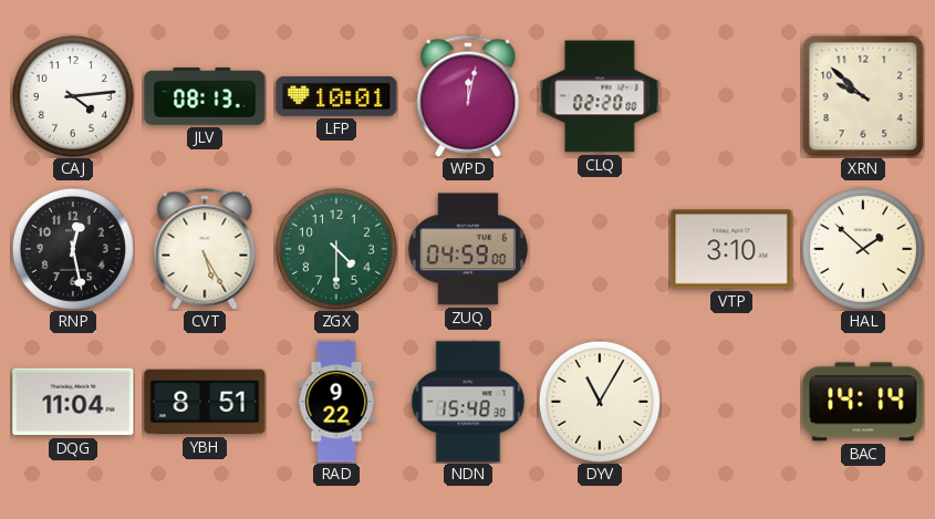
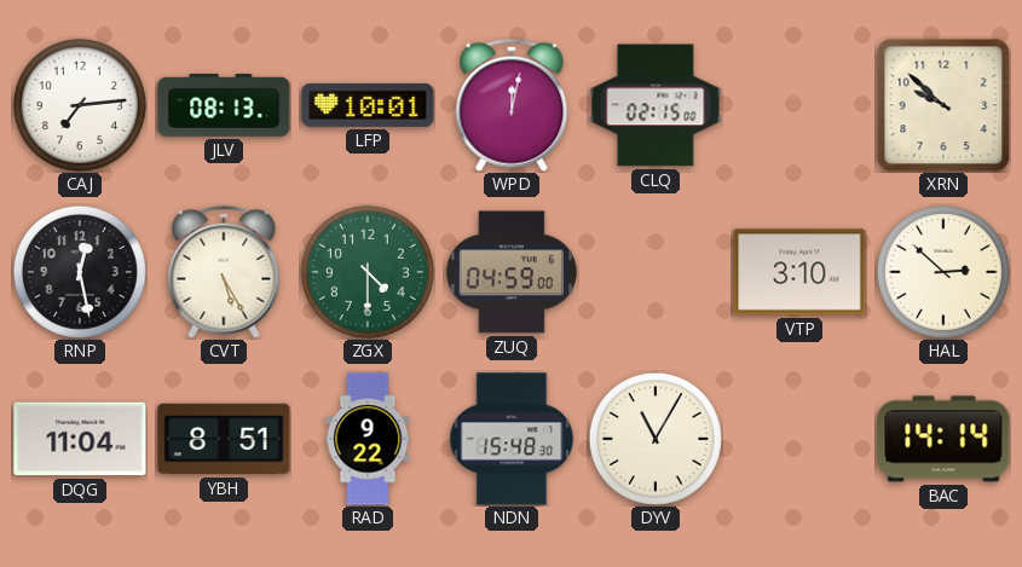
CAJ: 4:14 -> 7:14
CLQ: 02:20 -> 02:15
HAL: 1:52 -> 2:52
